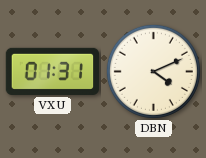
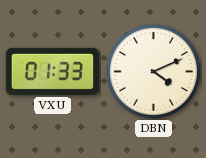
VXU: 01:31 -> 01:33
